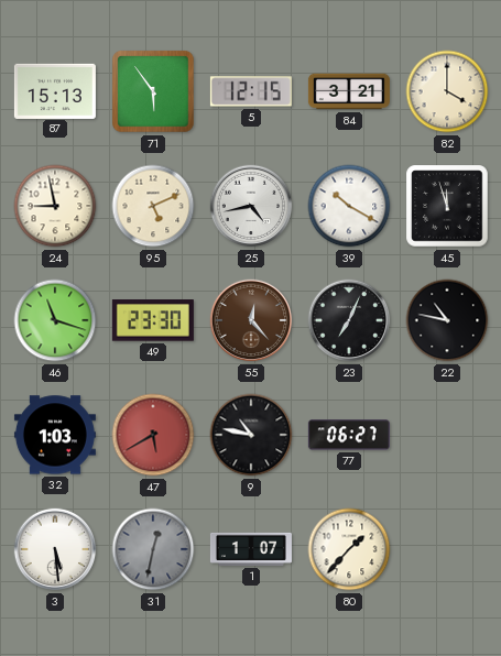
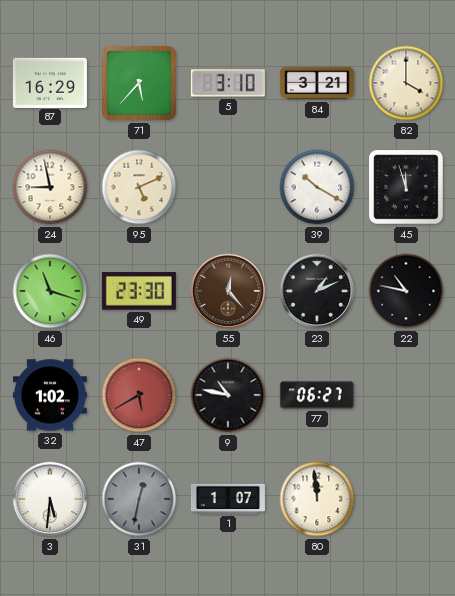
87: 15:13 -> 16:29
71: 5:54 -> 5:37
5: 12:15 -> 3:10
25: 4:43 -> none
23: 7:04 -> 1:11
32: 1:03 -> 1:02
3: 5:29 -> 5:31
80: 1:37 -> 11:59
